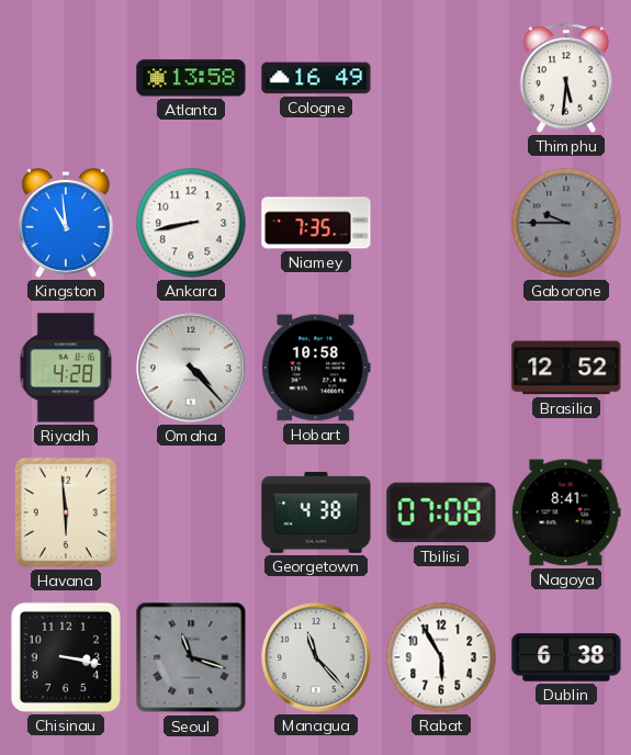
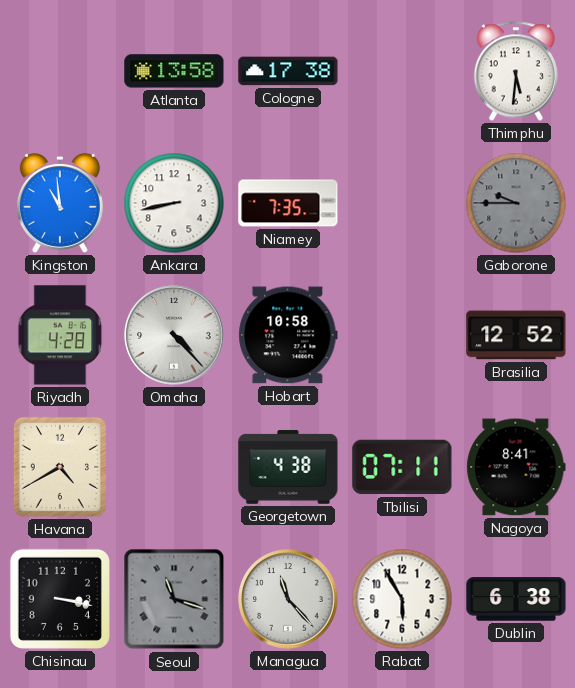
Cologne: 16:49 -> 17:38
Havana: 5:59 -> 4:40
Tbilisi: 07:08 -> 07:11
